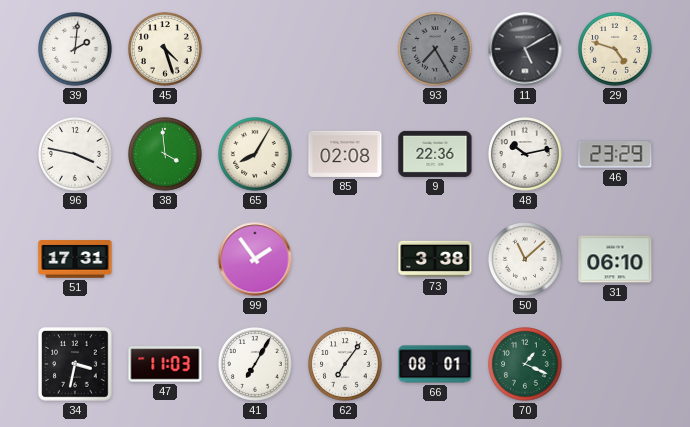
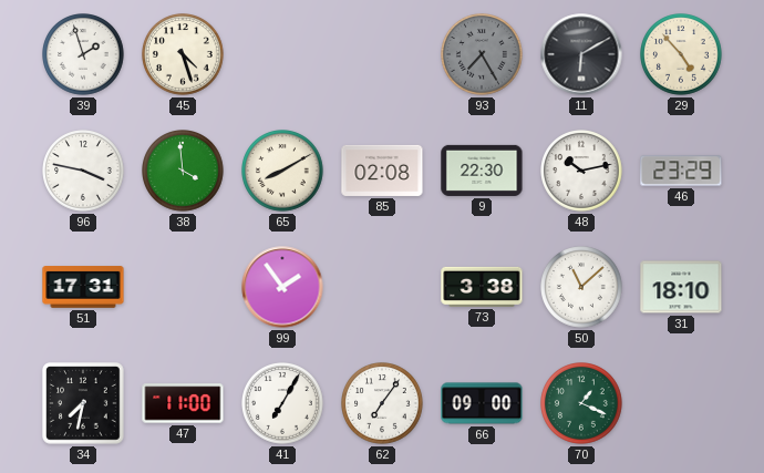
39: 2:01 -> 1:57
11: 5:10 -> 6:10
29: 4:48 -> 4:53
65: 8:05 -> 8:10
9: 22:36 -> 22:30
31: 06:10 -> 18:10
34: 3:32 -> 7:32
47: 11:03 -> 11:00
66: 08:01 -> 09:00
